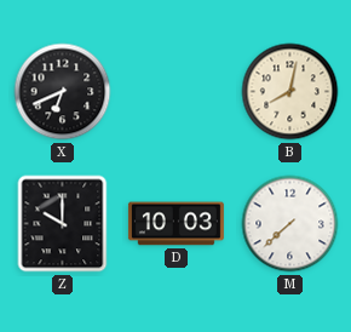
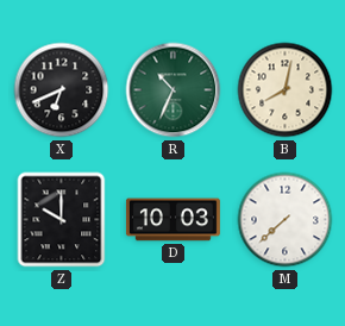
R: none -> 10:34
